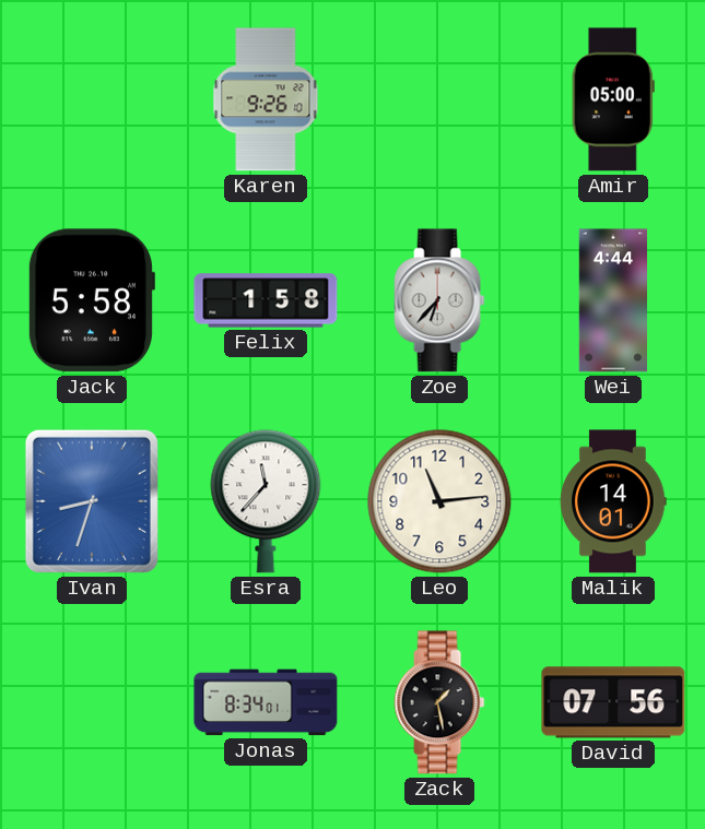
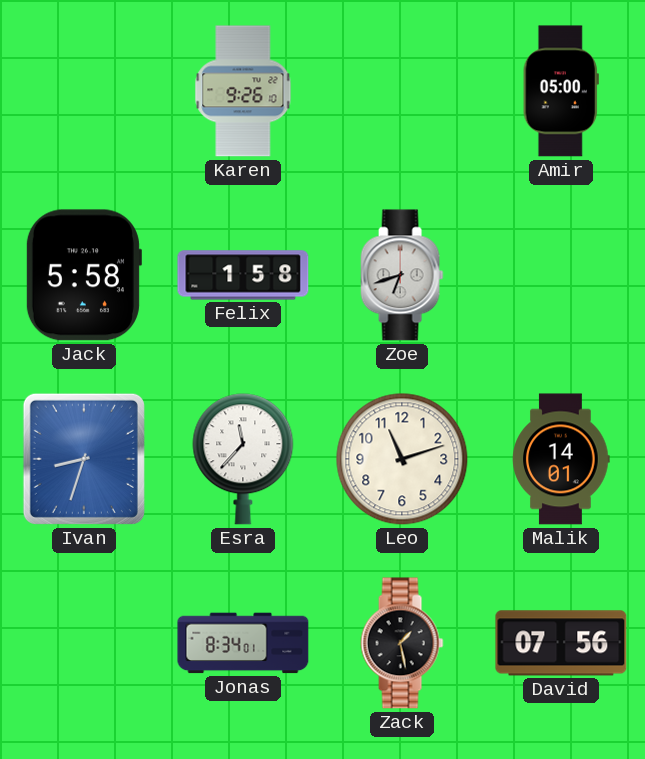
Zoe: 6:37 -> 6:42
Wei: 4:44 -> none
Leo: 11:14 -> 11:12
